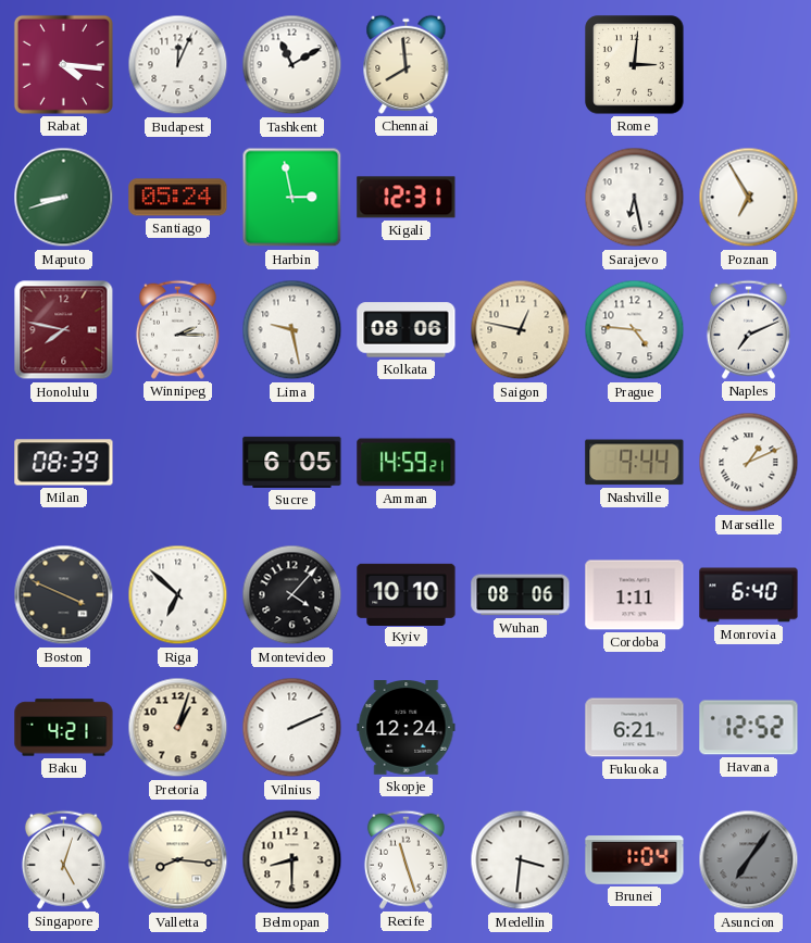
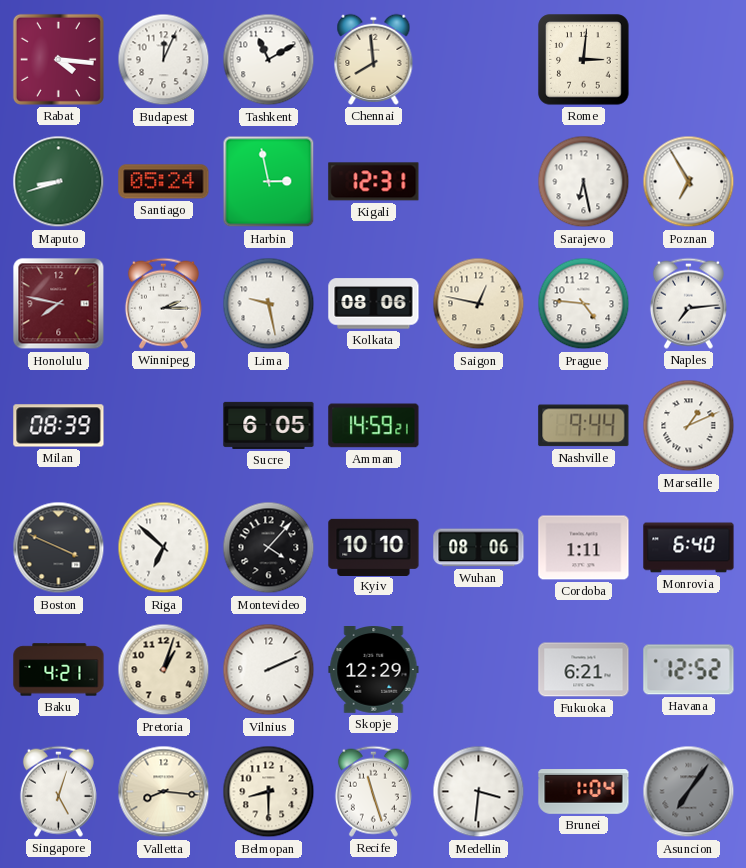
Naples: 7:11 -> 7:14
Skopje: 12:24 -> 12:29
